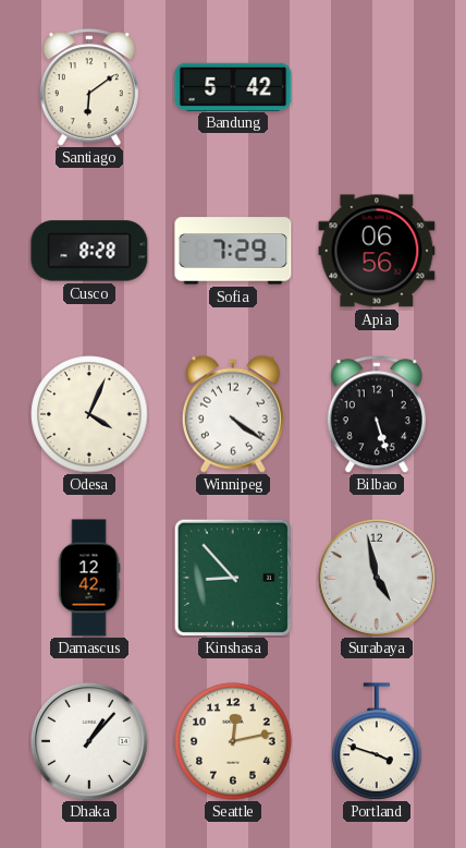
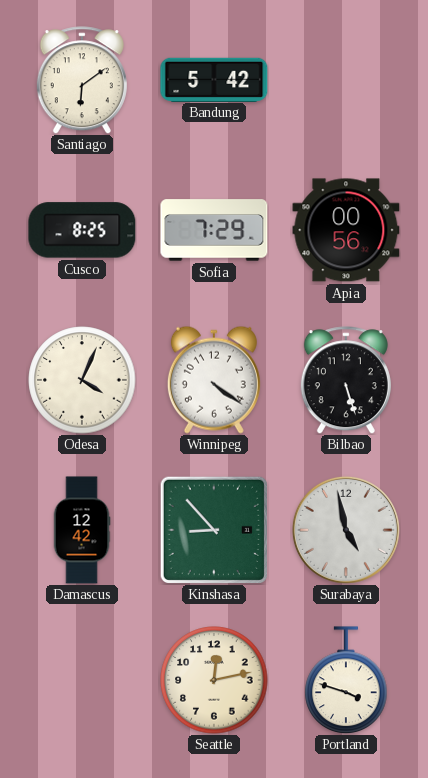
Cusco: 8:28 -> 8:25
Apia: 06:56 -> 00:56
Dhaka: 1:07 -> none
